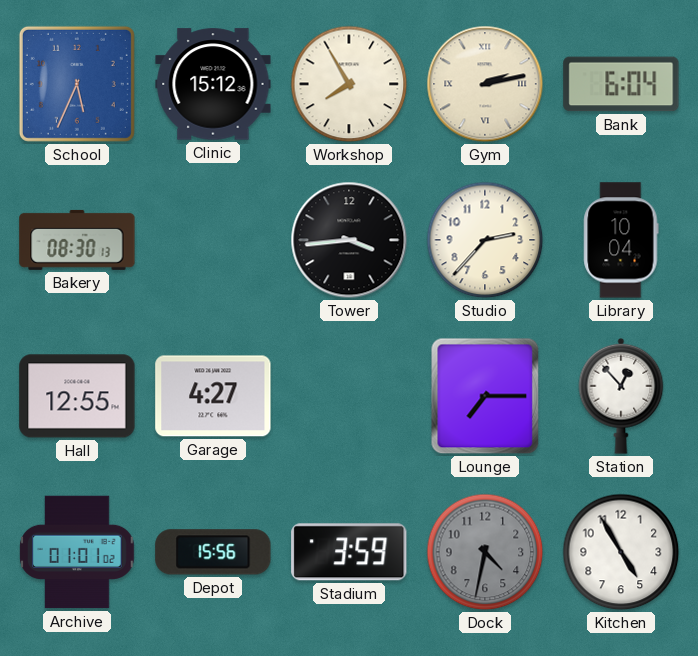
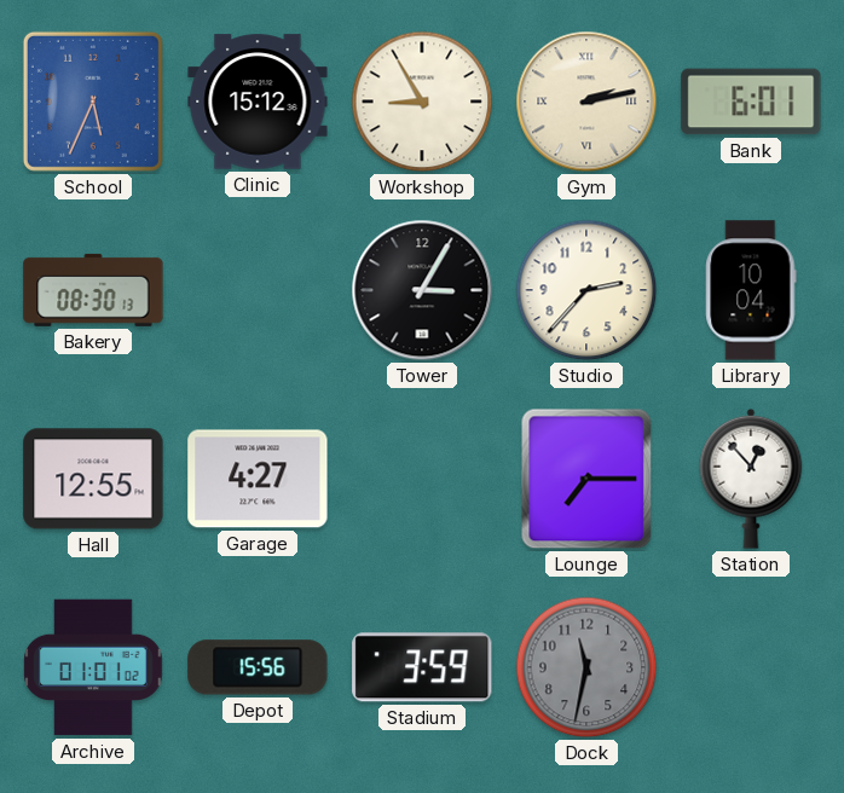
Workshop: 7:55 -> 8:55
Bank: 6:04 -> 6:01
Tower: 3:44 -> 3:05
Dock: 4:32 -> 11:32
Kitchen: 4:55 -> none
